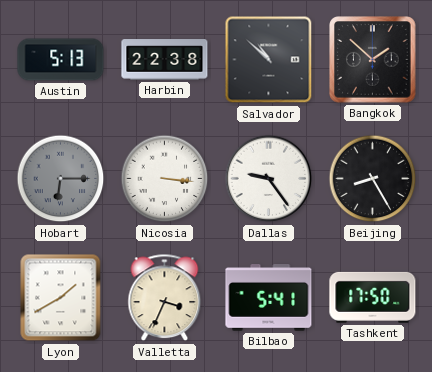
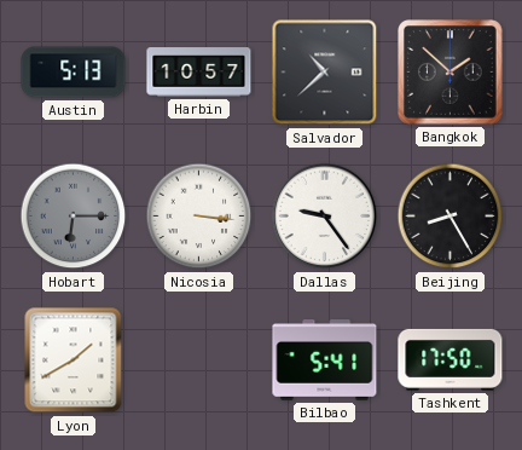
Harbin: 22:38 -> 10:57
Salvador: 10:52 -> 10:38
Valletta: 3:34 -> none
